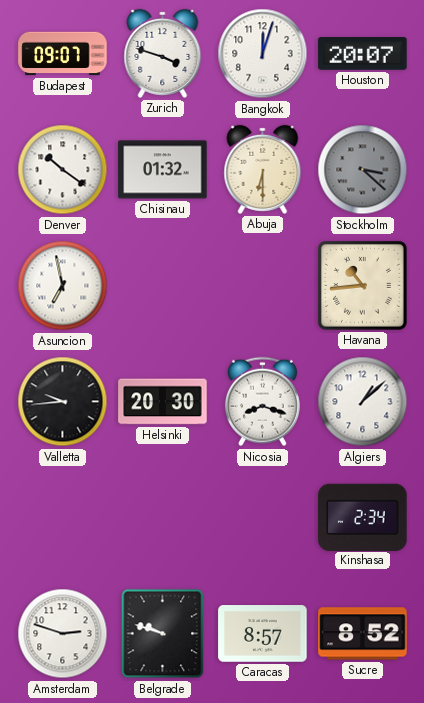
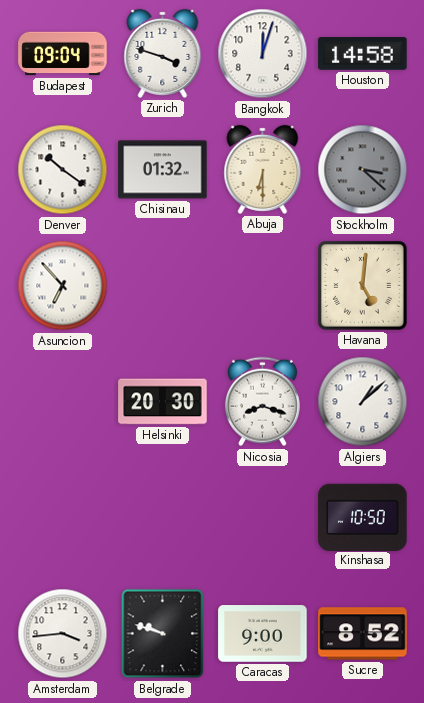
Budapest: 09:07 -> 09:04
Houston: 20:07 -> 14:58
Asuncion: 6:58 -> 6:53
Havana: 10:44 -> 5:01
Valletta: 9:44 -> none
Kinshasa: 2:34 -> 10:50
Amsterdam: 2:48 -> 3:44
Caracas: 8:57 -> 9:00
